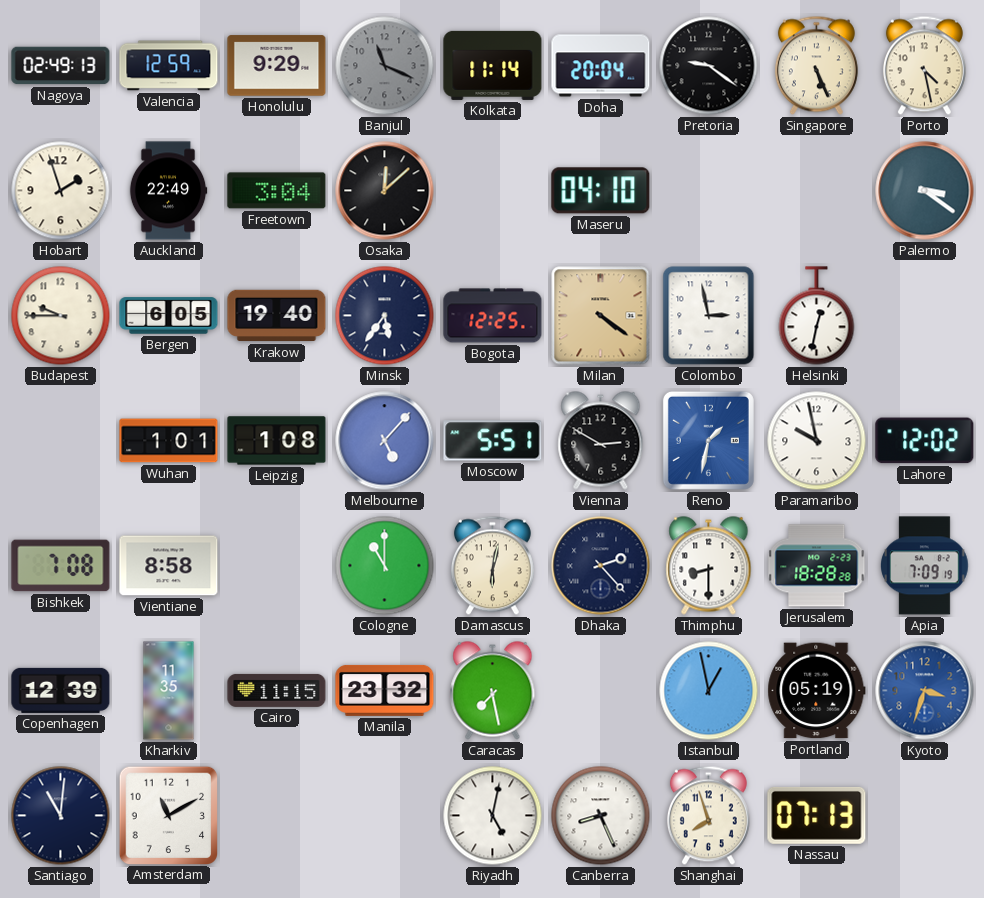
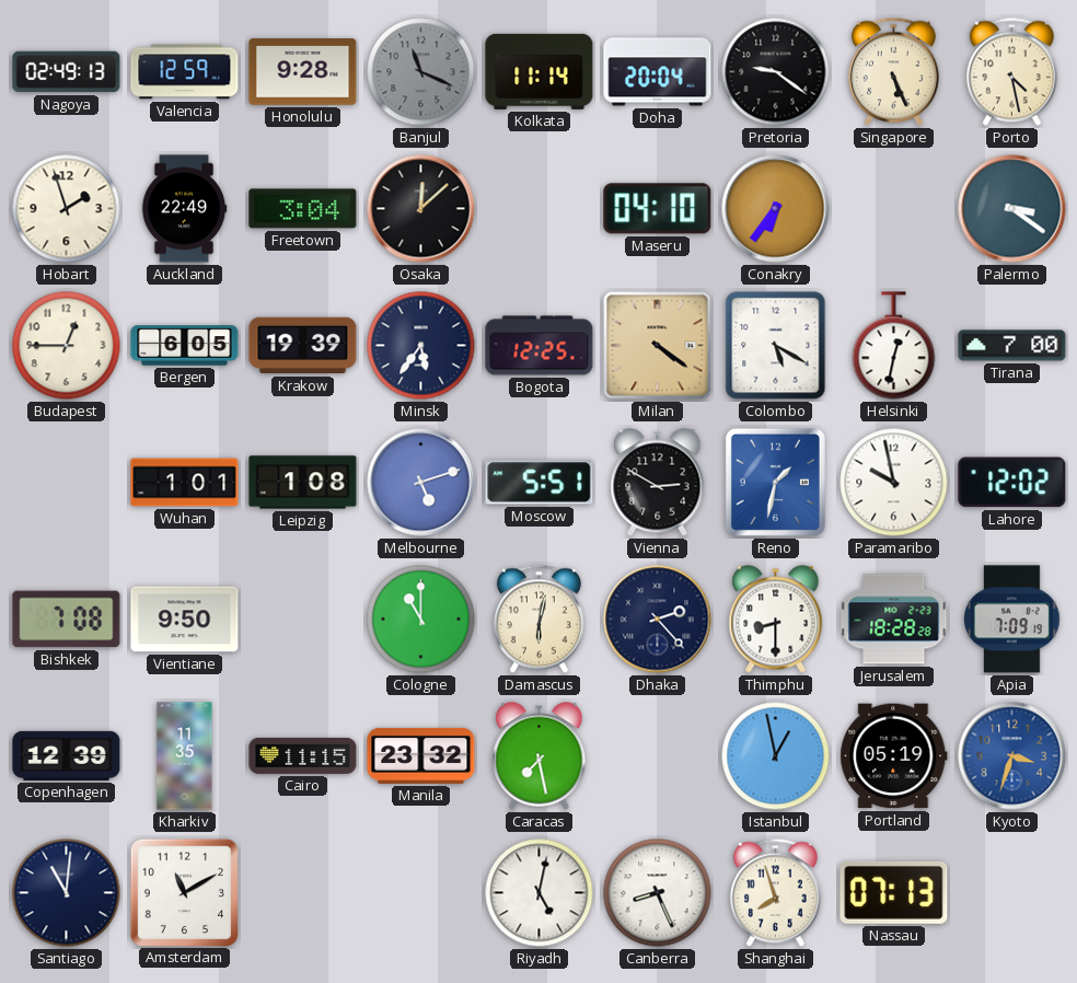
Honolulu: 9:29 -> 9:28
Conakry: none -> 6:36
Budapest: 9:45 -> 12:45
Krakow: 19:40 -> 19:39
Colombo: 2:58 -> 5:20
Tirana: none -> 7:00
Melbourne: 5:07 -> 5:12
Vientiane: 8:58 -> 9:50
